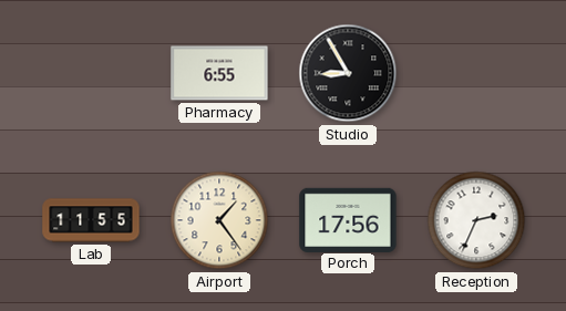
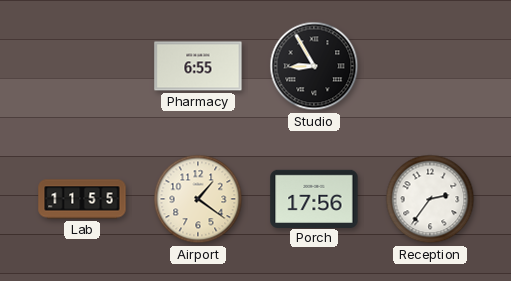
Airport: 1:24 -> 1:21
Reception: 2:34 -> 2:36
